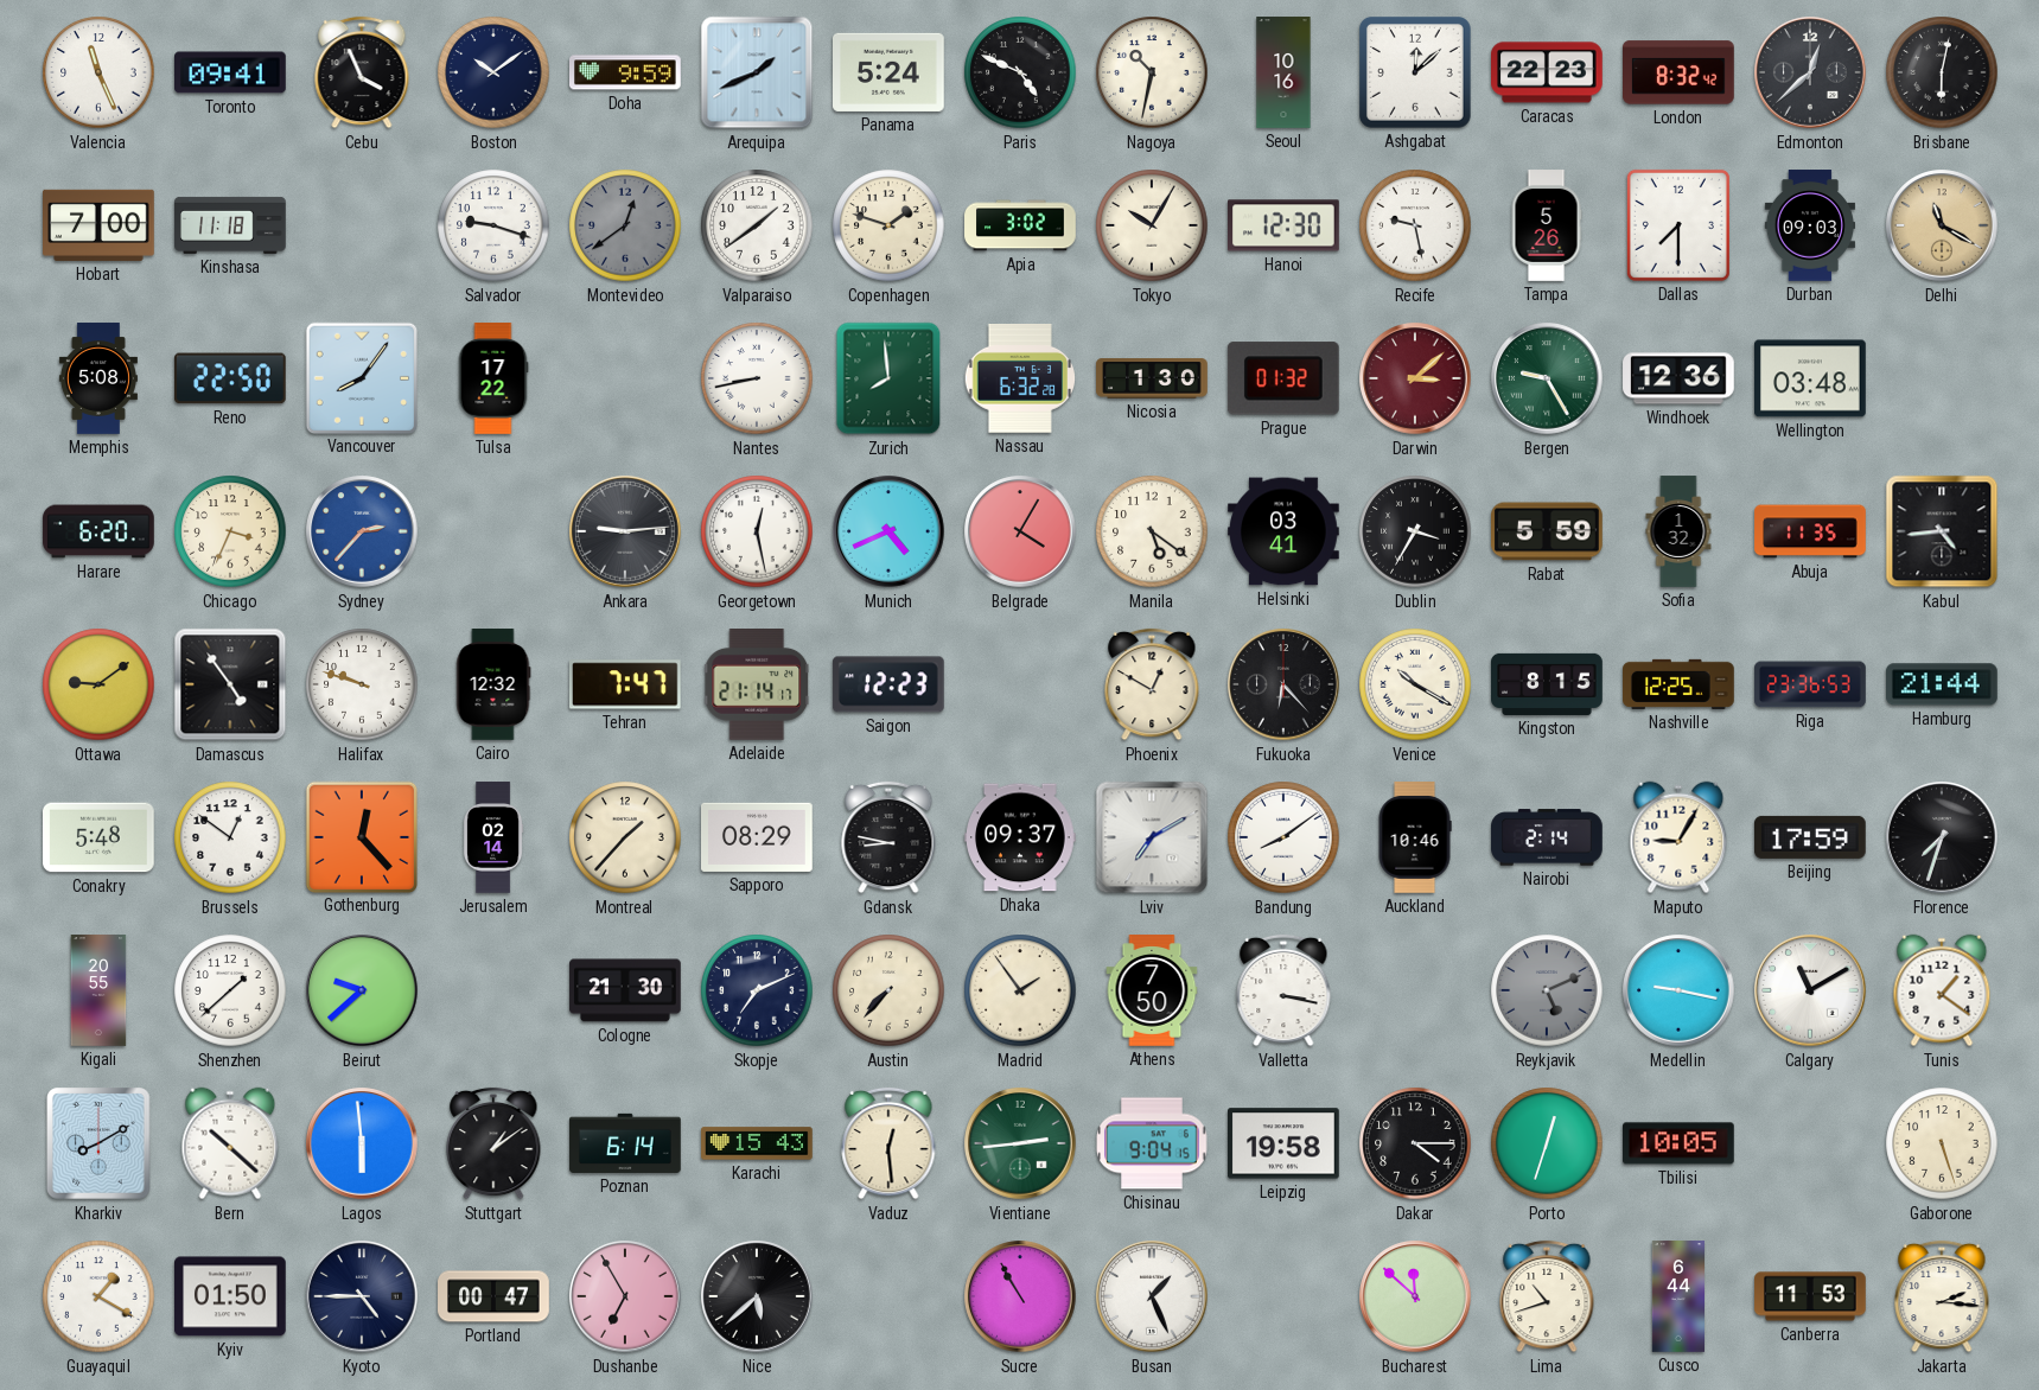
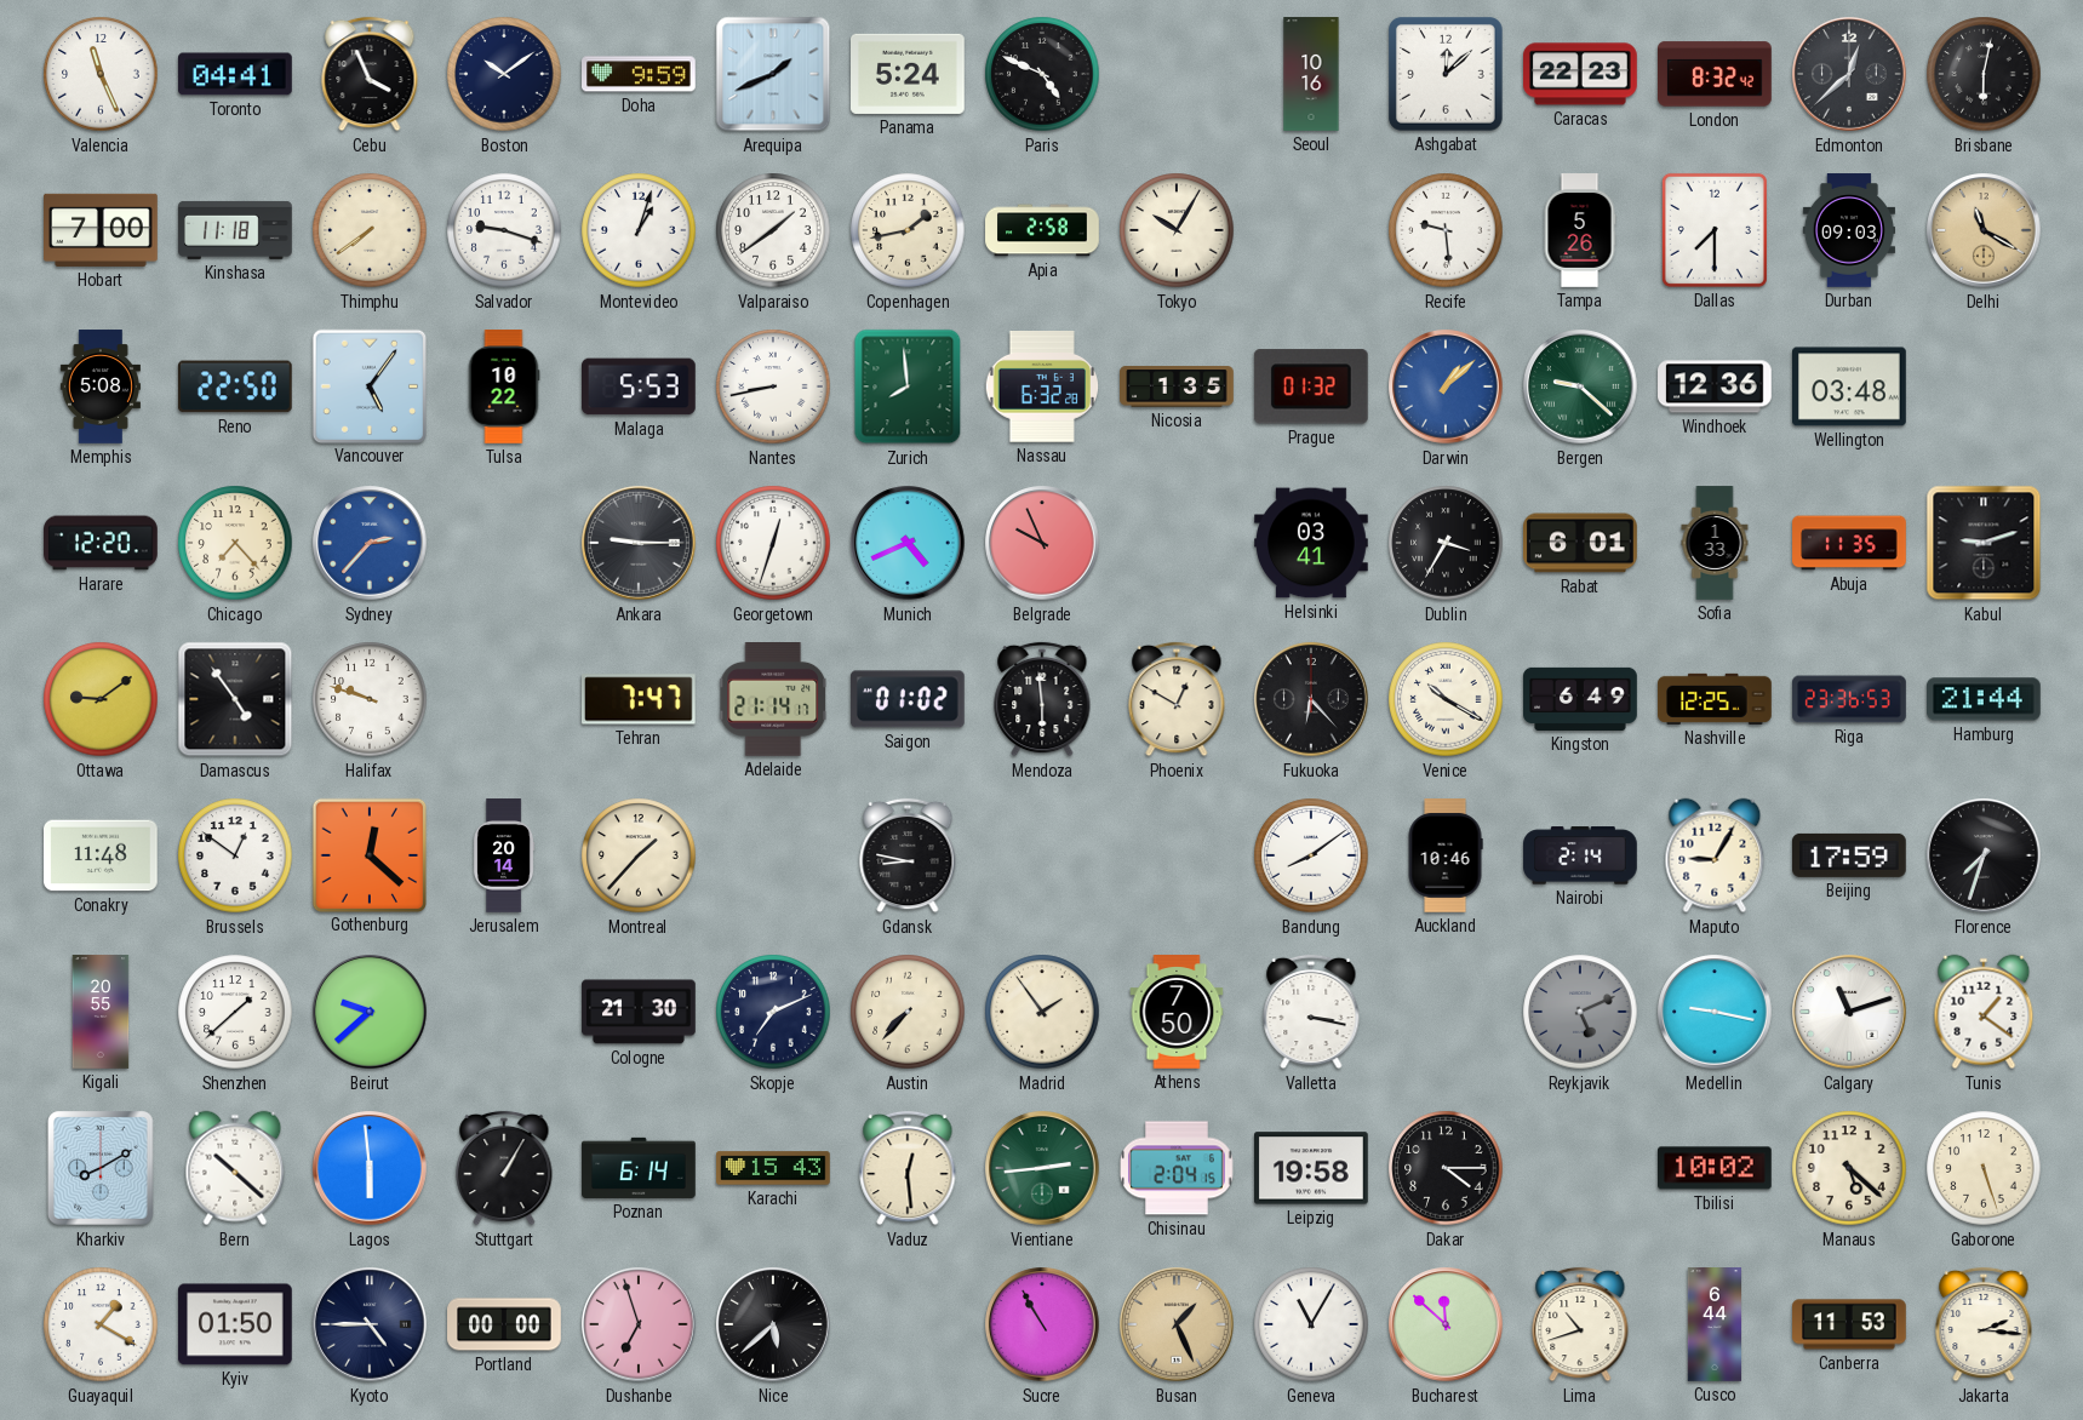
Toronto: 09:41 -> 04:41
Nagoya: 10:32 -> none
Thimphu: none -> 7:39
Montevideo: 12:39 -> 1:03
Montevideo dial: grey -> white
Copenhagen: 1:48 -> 1:43
Apia: 3:02 -> 2:58
Hanoi: 12:30 -> none
Recife: 9:28 -> 9:29
Vancouver: 8:06 -> 5:06
Tulsa: 17:22 -> 10:22
Malaga: none -> 5:53
Nicosia: 1:30 -> 1:35
Darwin: 3:08 -> 1:08
Darwin dial: burgundy -> blue
Bergen: 9:25 -> 9:22
Harare: 6:20 -> 12:20
Chicago: 3:34 -> 7:23
Ankara: 9:14 -> 9:15
Georgetown: 12:28 -> 12:33
Belgrade: 4:05 -> 9:56
Manila: 5:21 -> none
Rabat: 5:59 -> 6:01
Sofia: 1:32 -> 1:33
Kabul: 4:44 -> 9:12
Cairo: 12:32 -> none
Saigon: 12:23 -> 01:02
Mendoza: none -> 5:59
Kingston: 8:15 -> 6:49
Conakry: 5:48 -> 11:48
Gothenburg: 12:23 -> 12:22
Jerusalem: 02:14 -> 20:14
Sapporo: 08:29 -> none
Dhaka: 09:37 -> none
Lviv: 7:10 -> none
Calgary: 11:10 -> 11:12
Stuttgart: 1:09 -> 1:05
Chisinau: 9:04 -> 2:04
Porto: 12:33 -> none
Tbilisi: 10:05 -> 10:02
Manaus: none -> 5:22
Portland: 00:47 -> 00:00
Dushanbe: 6:55 -> 6:57
Busan dial: white -> champagne
Geneva: none -> 11:05
